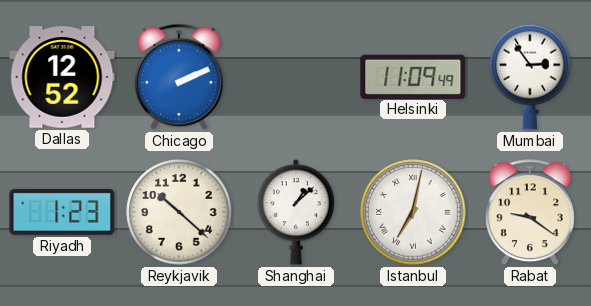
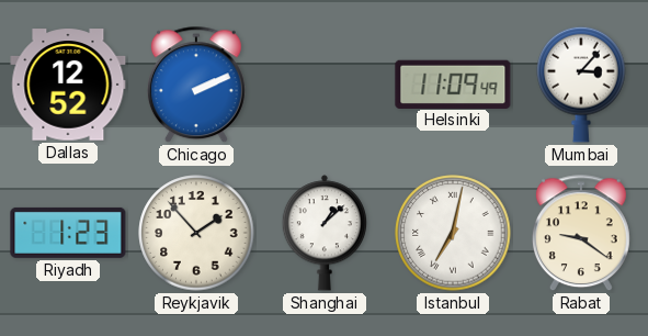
Mumbai: 2:54 -> 3:07
Reykjavik: 10:22 -> 1:53
